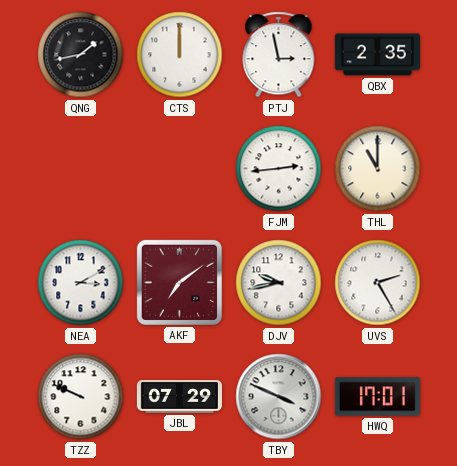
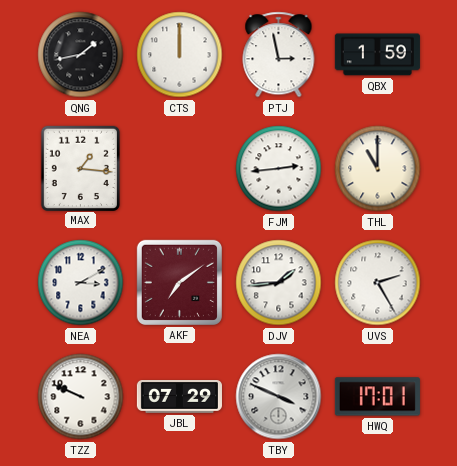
QBX: 2:35 -> 1:59
MAX: none -> 1:16
DJV: 9:43 -> 1:44
